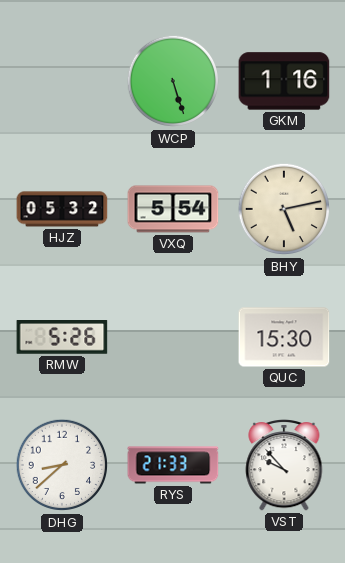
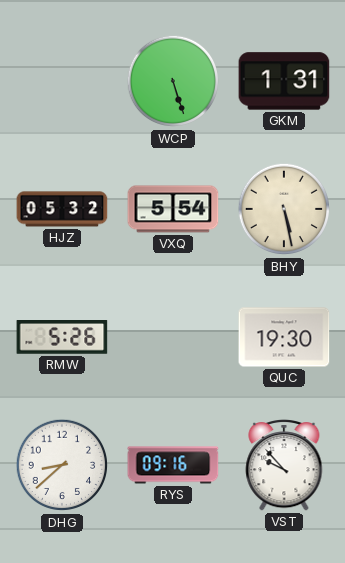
GKM: 1:16 -> 1:31
BHY: 5:13 -> 5:28
QUC: 15:30 -> 19:30
RYS: 21:33 -> 09:16
